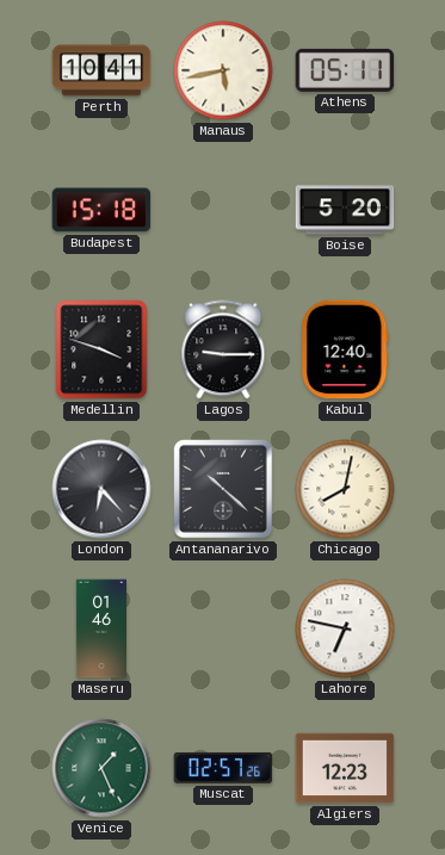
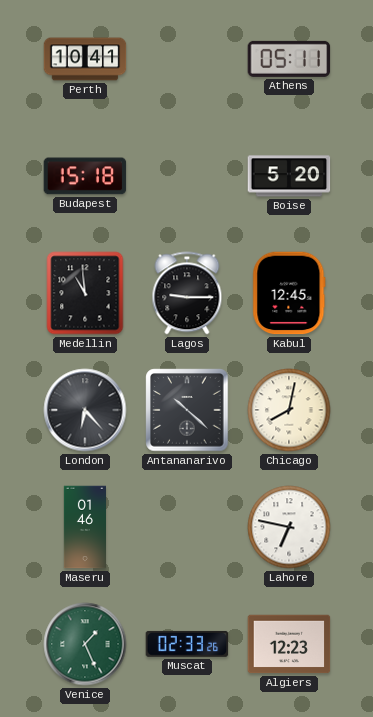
Manaus: 5:43 -> none
Medellin: 3:48 -> 10:59
Kabul: 12:40 -> 12:45
Muscat: 02:57 -> 02:33
